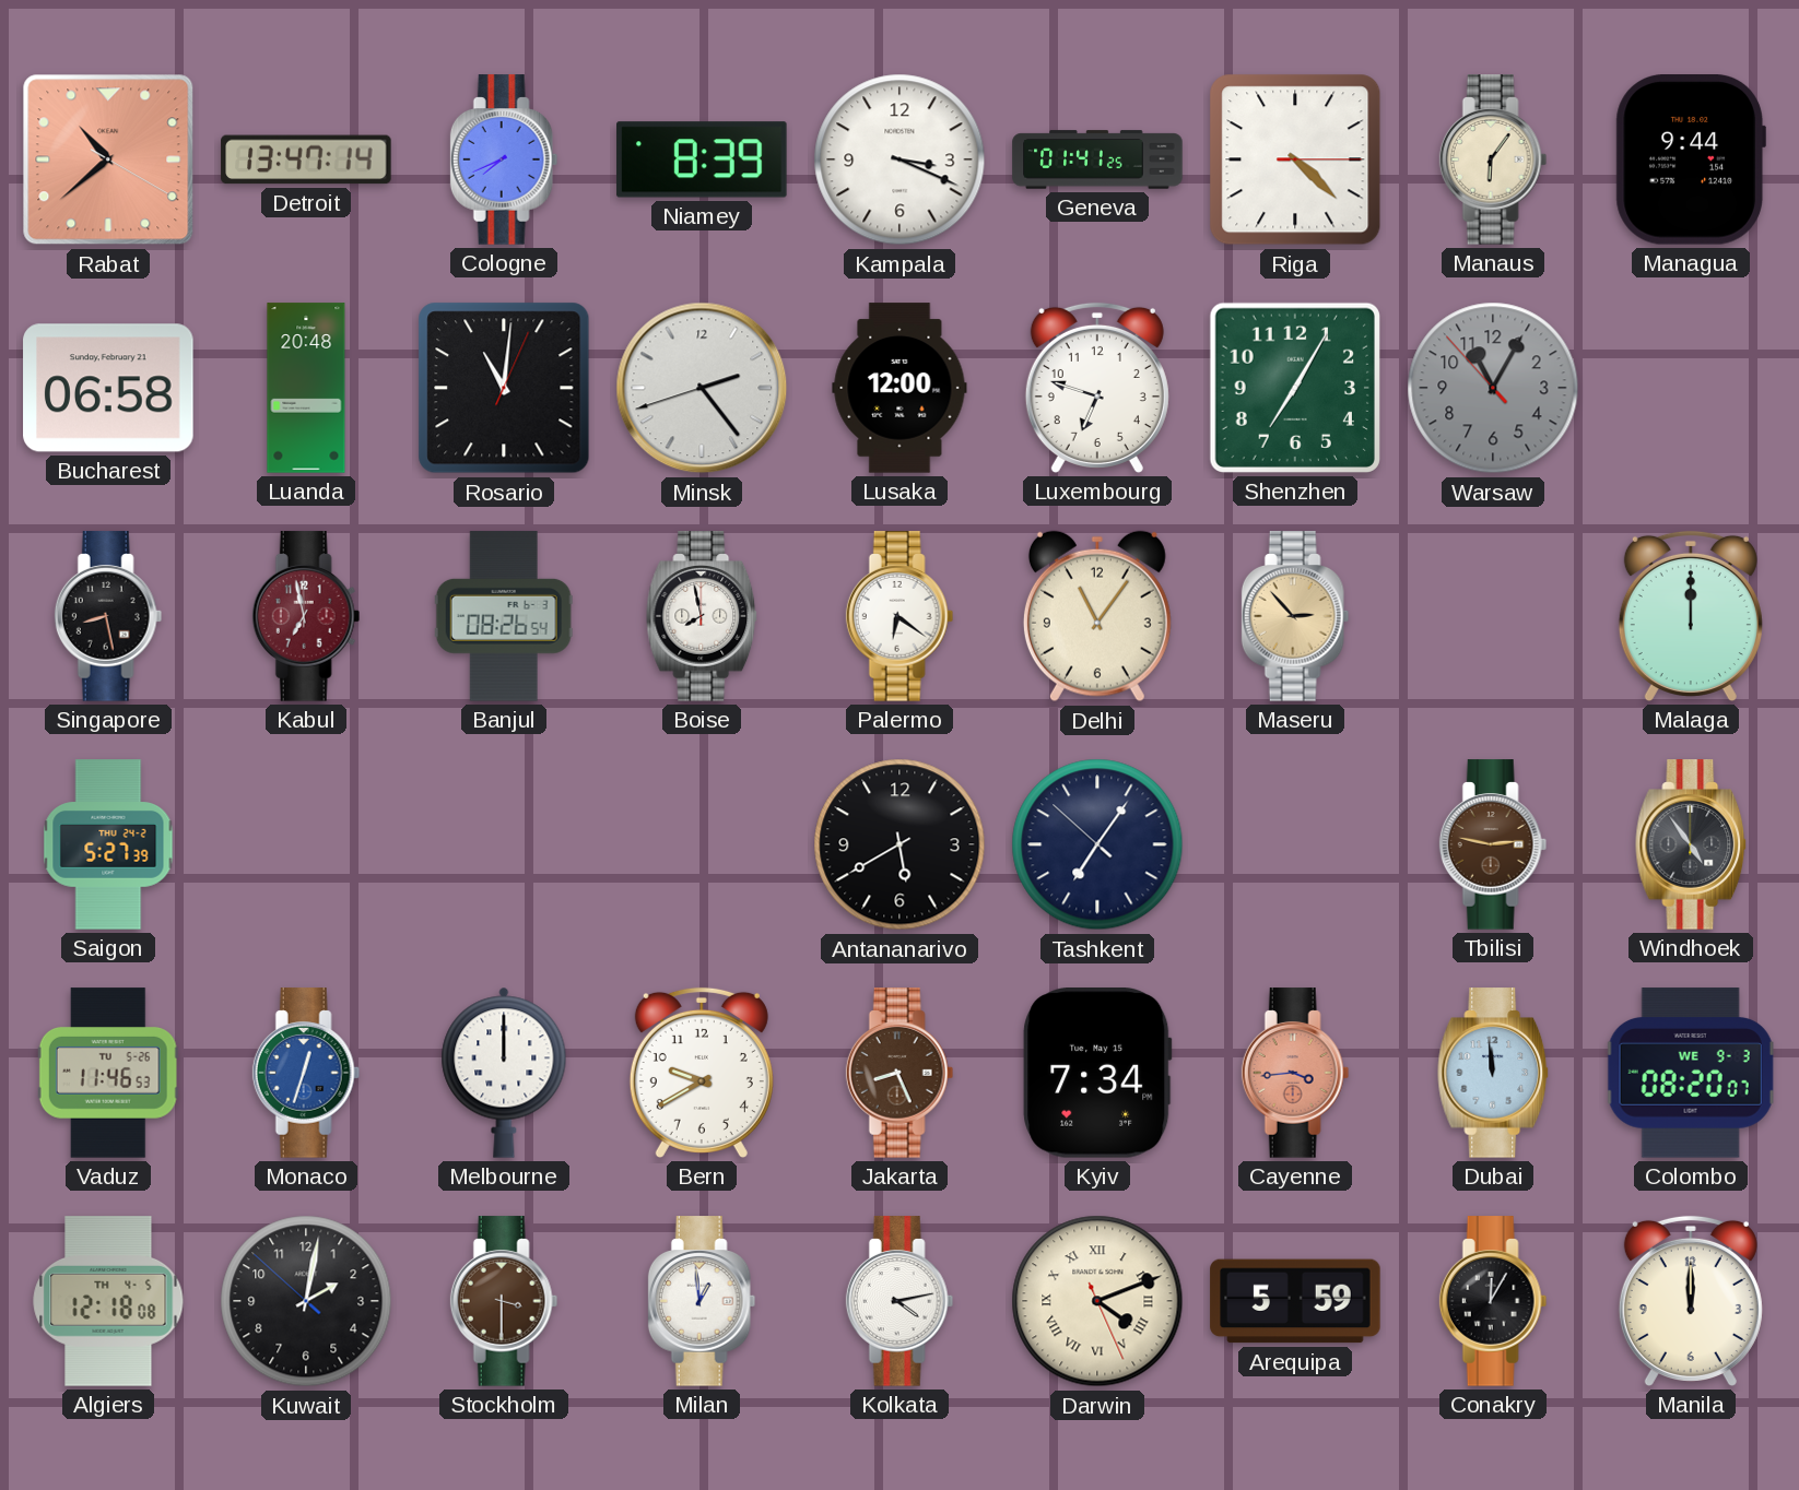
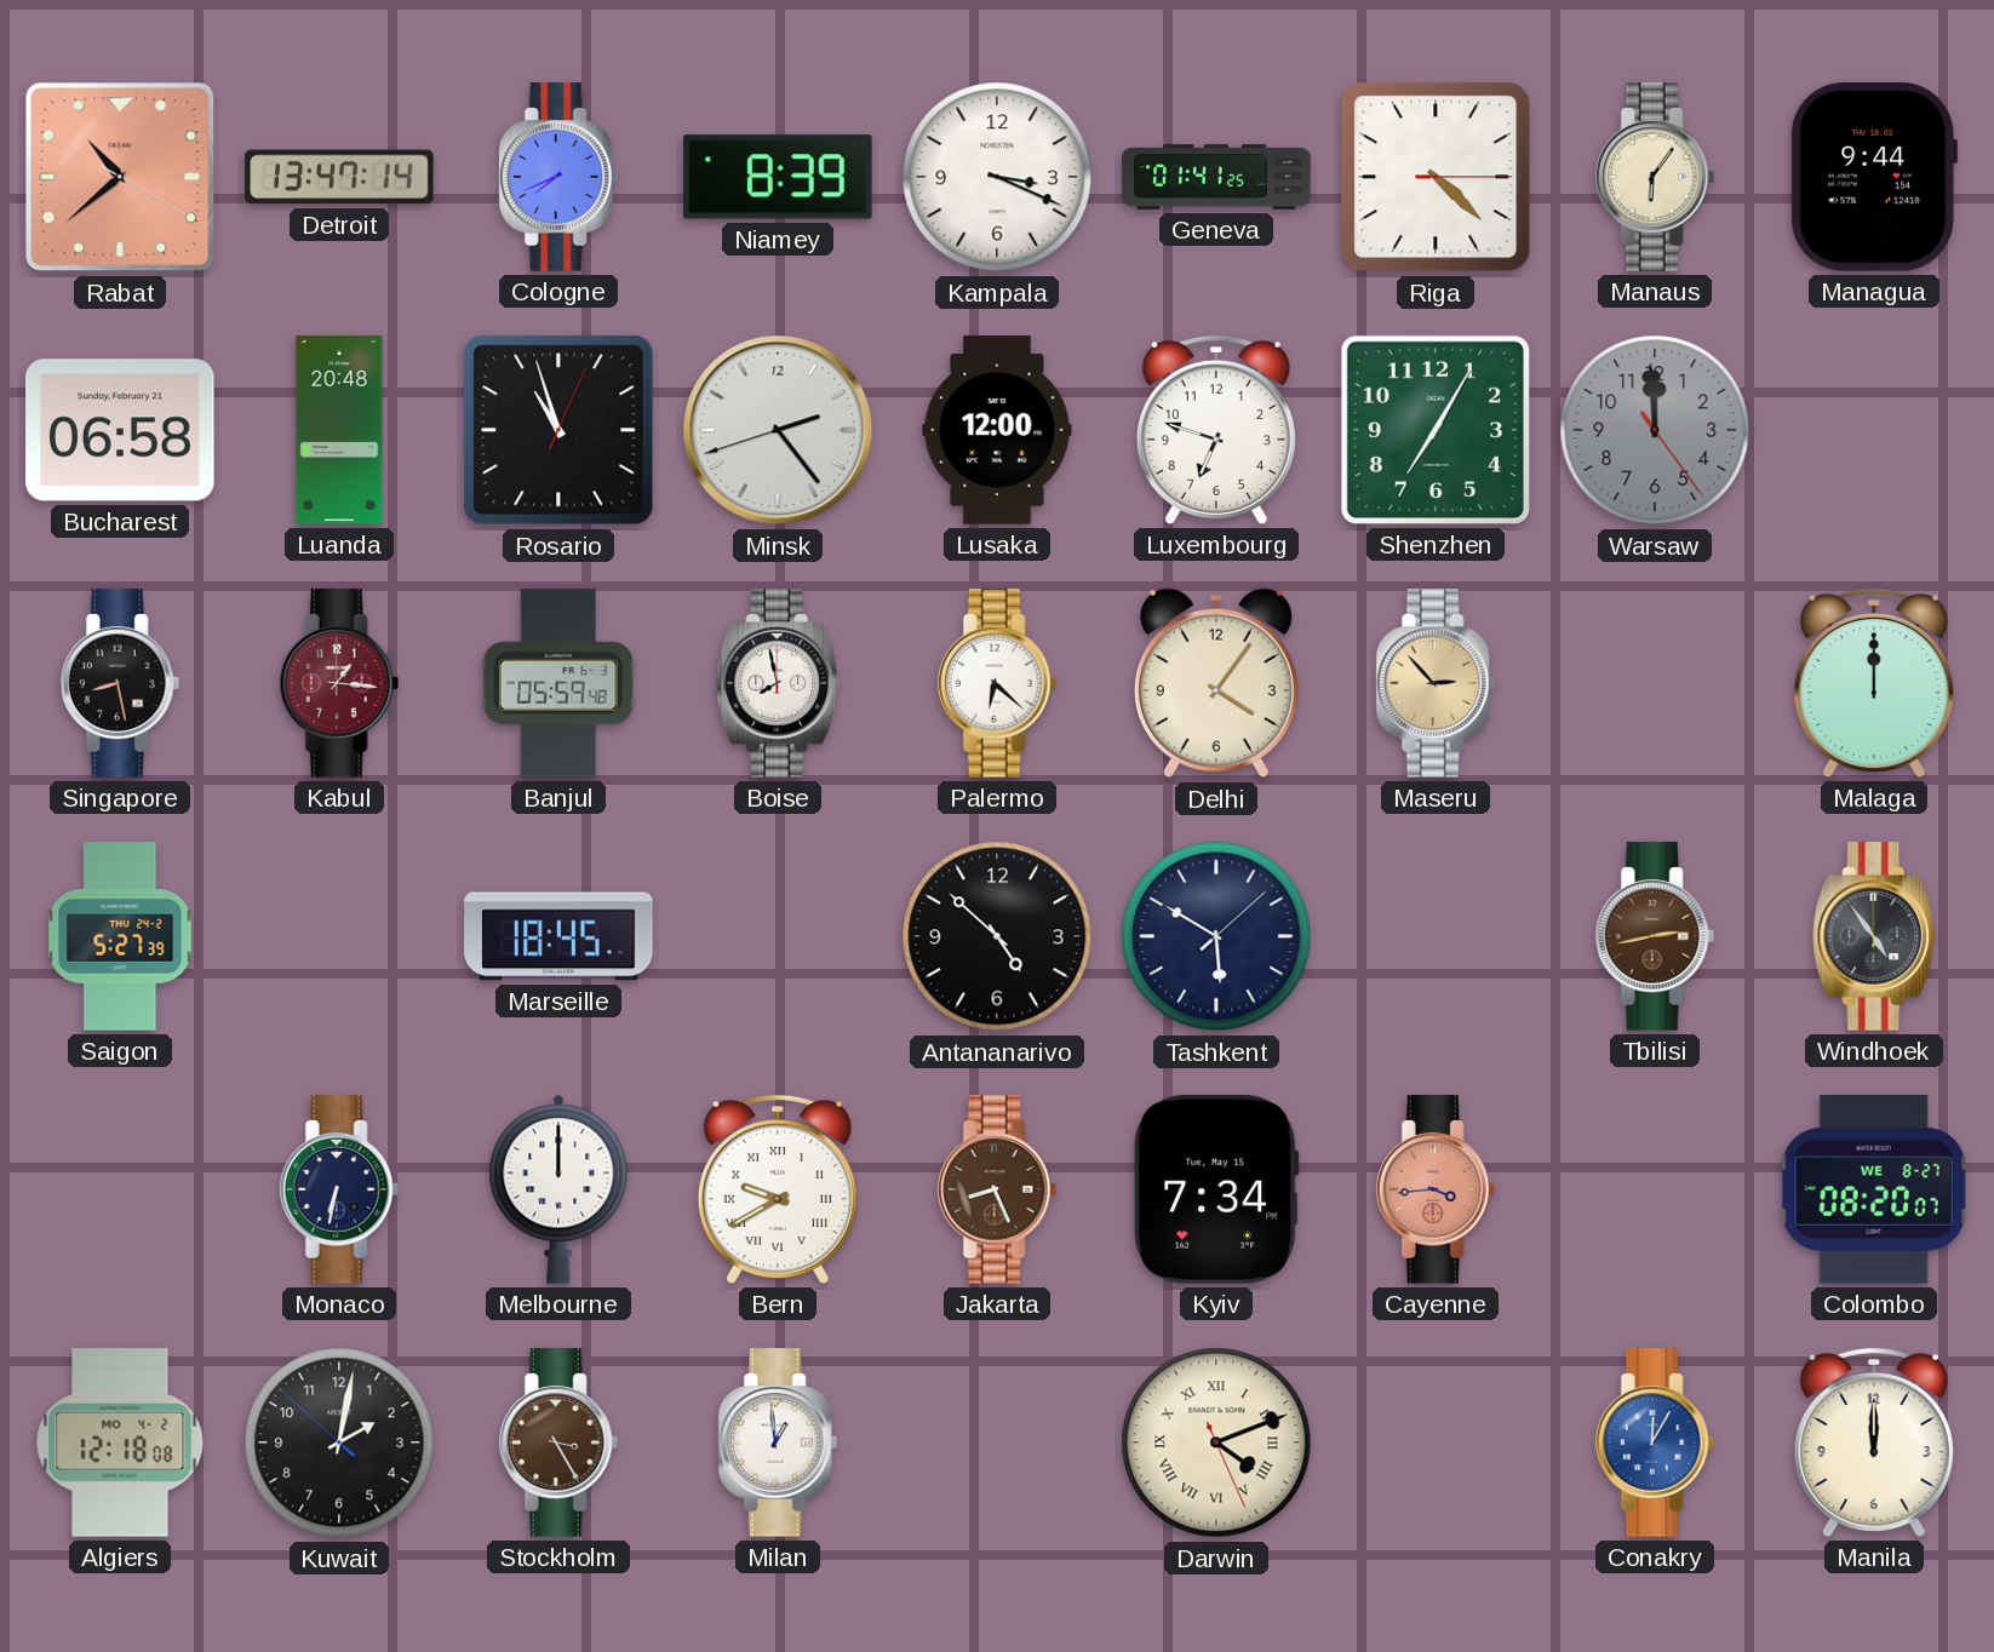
Rosario: 11:01 -> 10:57
Warsaw: 11:04 -> 11:59
Kabul: 6:58 -> 1:16
Banjul: 08:26 -> 05:59
Palermo: 6:21 -> 6:22
Delhi: 11:06 -> 4:06
Marseille: none -> 18:45
Antananarivo: 5:40 -> 4:52
Tashkent: 7:05 -> 5:50
Tbilisi: 2:47 -> 2:43
Vaduz: 11:46 -> none
Monaco: 12:33 -> 6:32
Monaco dial: blue -> navy
Bern numerals: Arabic -> Roman
Dubai: 11:59 -> none
Colombo date: WE 9-3 -> WE 8-27
Algiers date: TH 4-5 -> MO 4-2
Stockholm: 3:30 -> 3:25
Kolkata: 4:13 -> none
Arequipa: 5:59 -> none
Conakry dial: black -> blue
